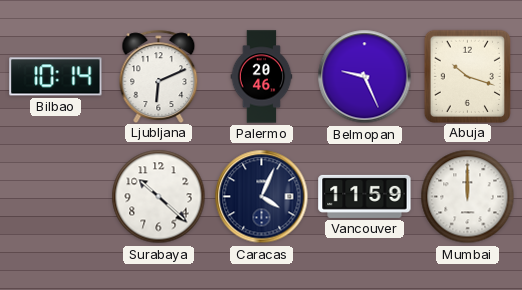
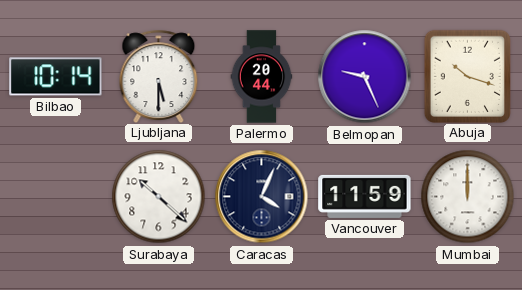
Ljubljana: 6:11 -> 5:30
Palermo: 20:46 -> 20:44
